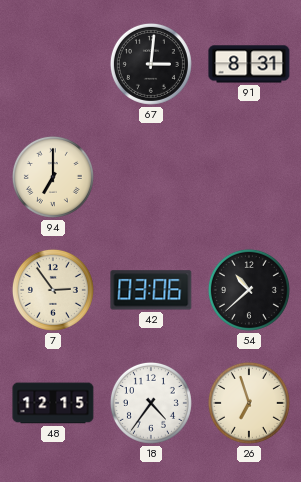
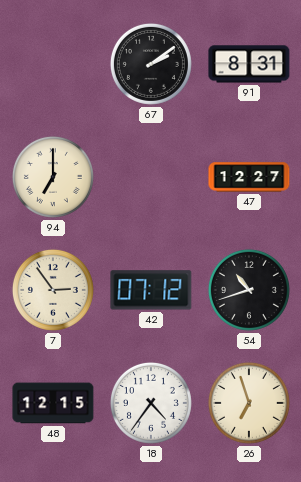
67: 3:01 -> 2:09
47: none -> 12:27
42: 03:06 -> 07:12
54: 10:38 -> 10:42
